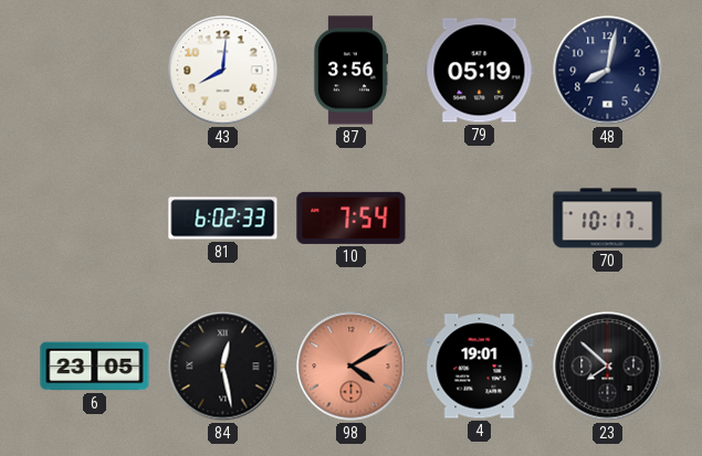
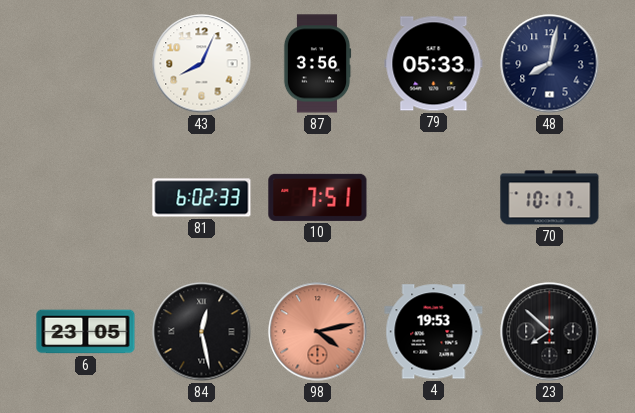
43: 8:01 -> 8:04
79: 05:19 -> 05:33
10: 7:54 -> 7:51
98: 4:10 -> 4:13
4: 19:01 -> 19:53
